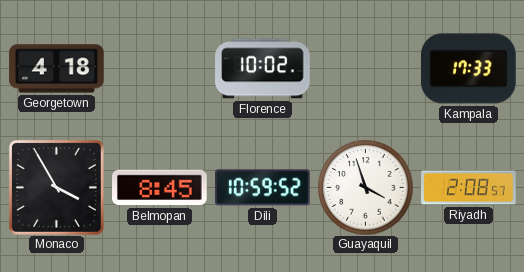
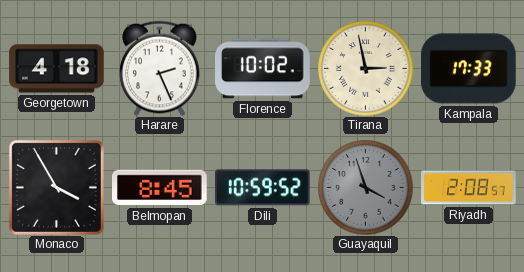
Harare: none -> 2:26
Tirana: none -> 2:58
Guayaquil dial: white -> grey
